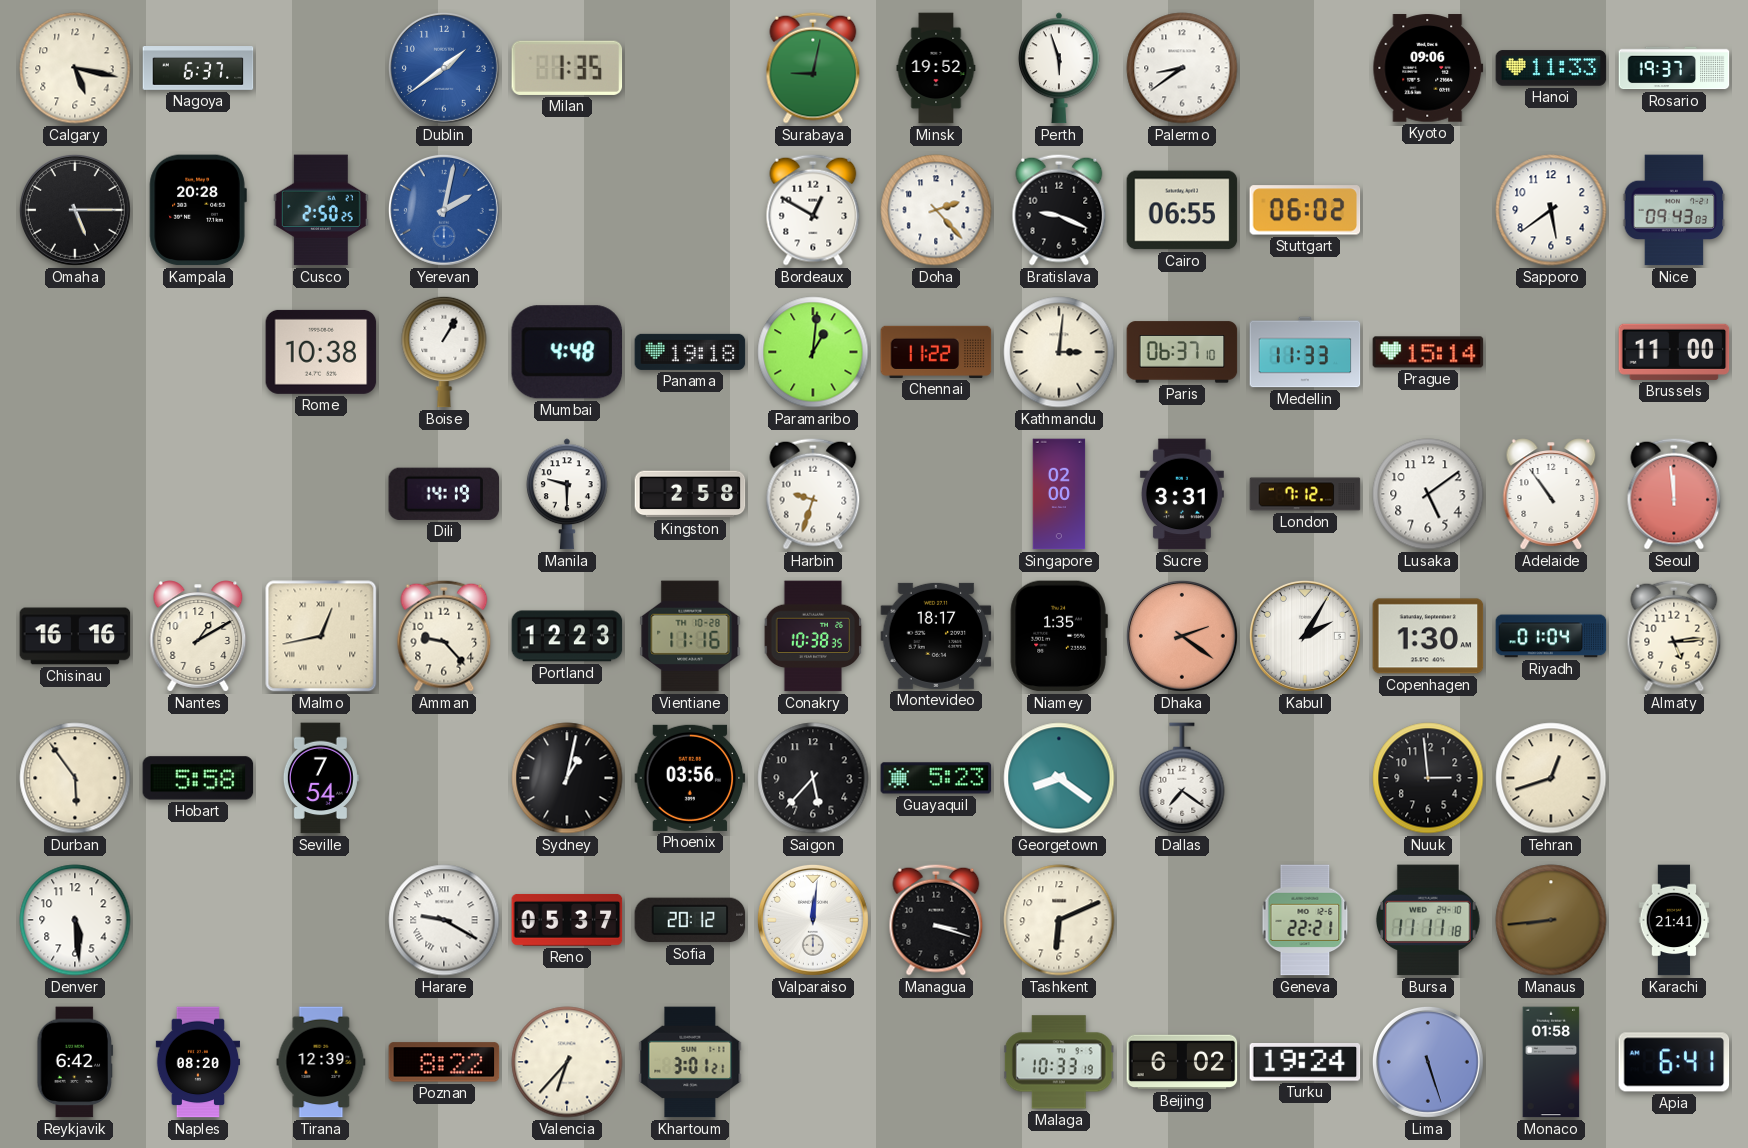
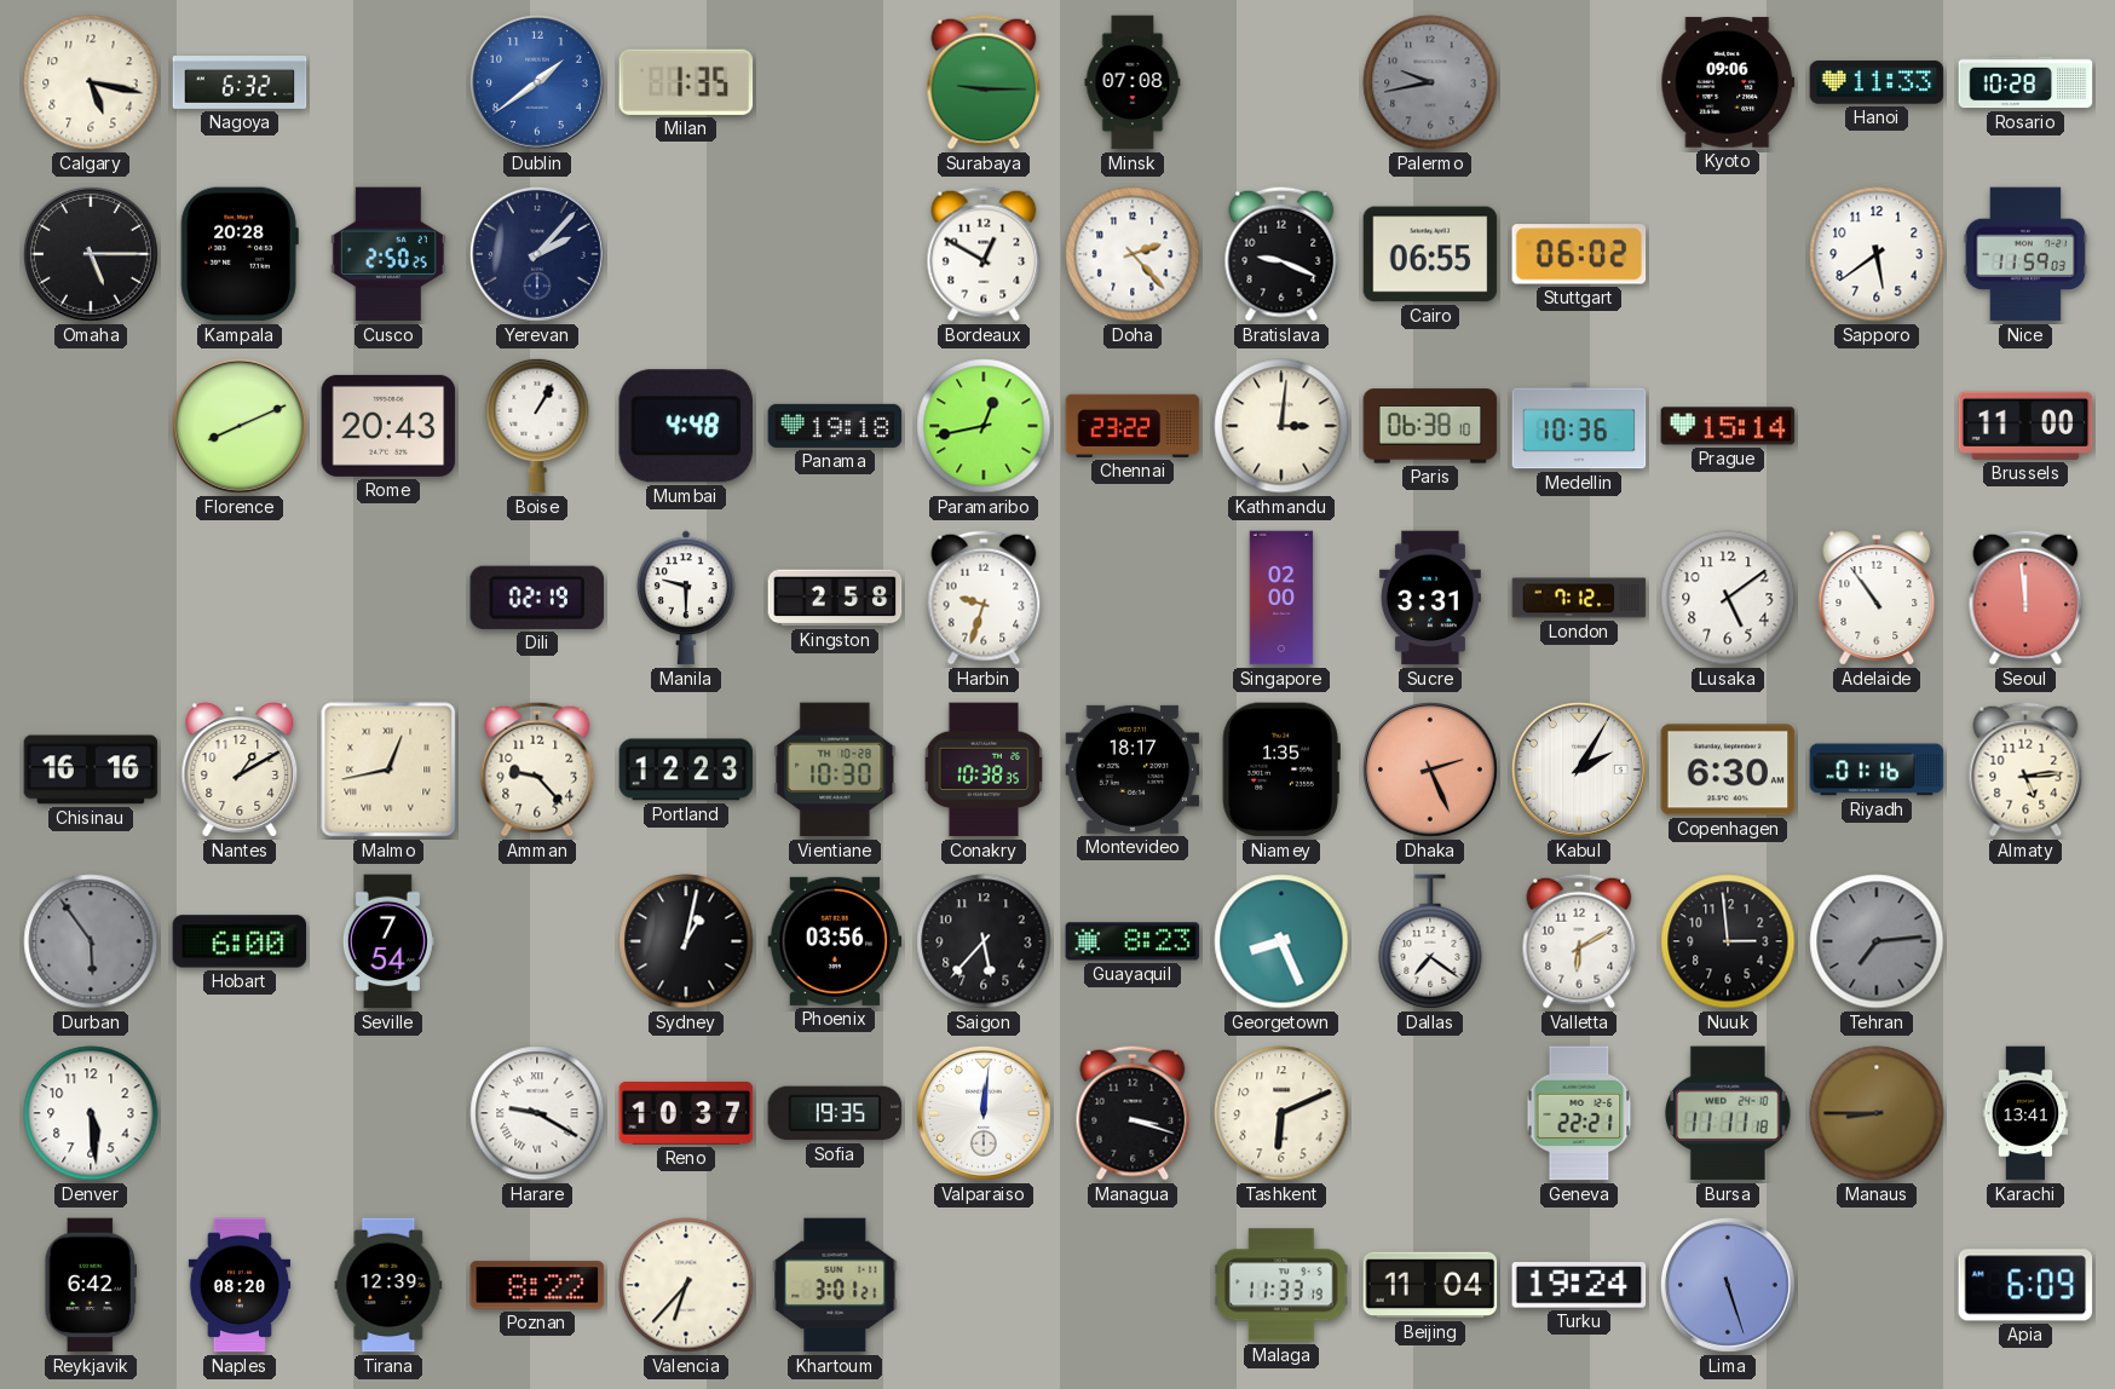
Nagoya: 6:37 -> 6:32
Surabaya: 9:02 -> 9:15
Minsk: 19:52 -> 07:08
Perth: 5:57 -> none
Palermo: 8:39 -> 9:43
Palermo dial: white -> grey
Rosario: 19:37 -> 10:28
Yerevan: 2:02 -> 2:07
Yerevan dial: blue -> navy
Nice: 09:43 -> 11:59
Florence: none -> 8:11
Rome: 10:38 -> 20:43
Paramaribo: 1:01 -> 12:43
Chennai: 11:22 -> 23:22
Paris: 06:37 -> 06:38
Medellin: 11:33 -> 10:36
Dili: 14:19 -> 02:19
Vientiane: 11:16 -> 10:30
Dhaka: 2:21 -> 2:26
Copenhagen: 1:30 -> 6:30
Riyadh: 01:04 -> 01:16
Durban dial: cream -> grey
Hobart: 5:58 -> 6:00
Guayaquil: 5:23 -> 8:23
Georgetown: 8:21 -> 8:26
Valletta: none -> 6:10
Tehran: 12:42 -> 7:14
Tehran dial: cream -> grey
Reno: 05:37 -> 10:37
Sofia: 20:12 -> 19:35
Manaus: 8:44 -> 8:45
Karachi: 21:41 -> 13:41
Malaga: 10:33 -> 11:33
Beijing: 6:02 -> 11:04
Monaco: 01:58 -> none
Apia: 6:41 -> 6:09
